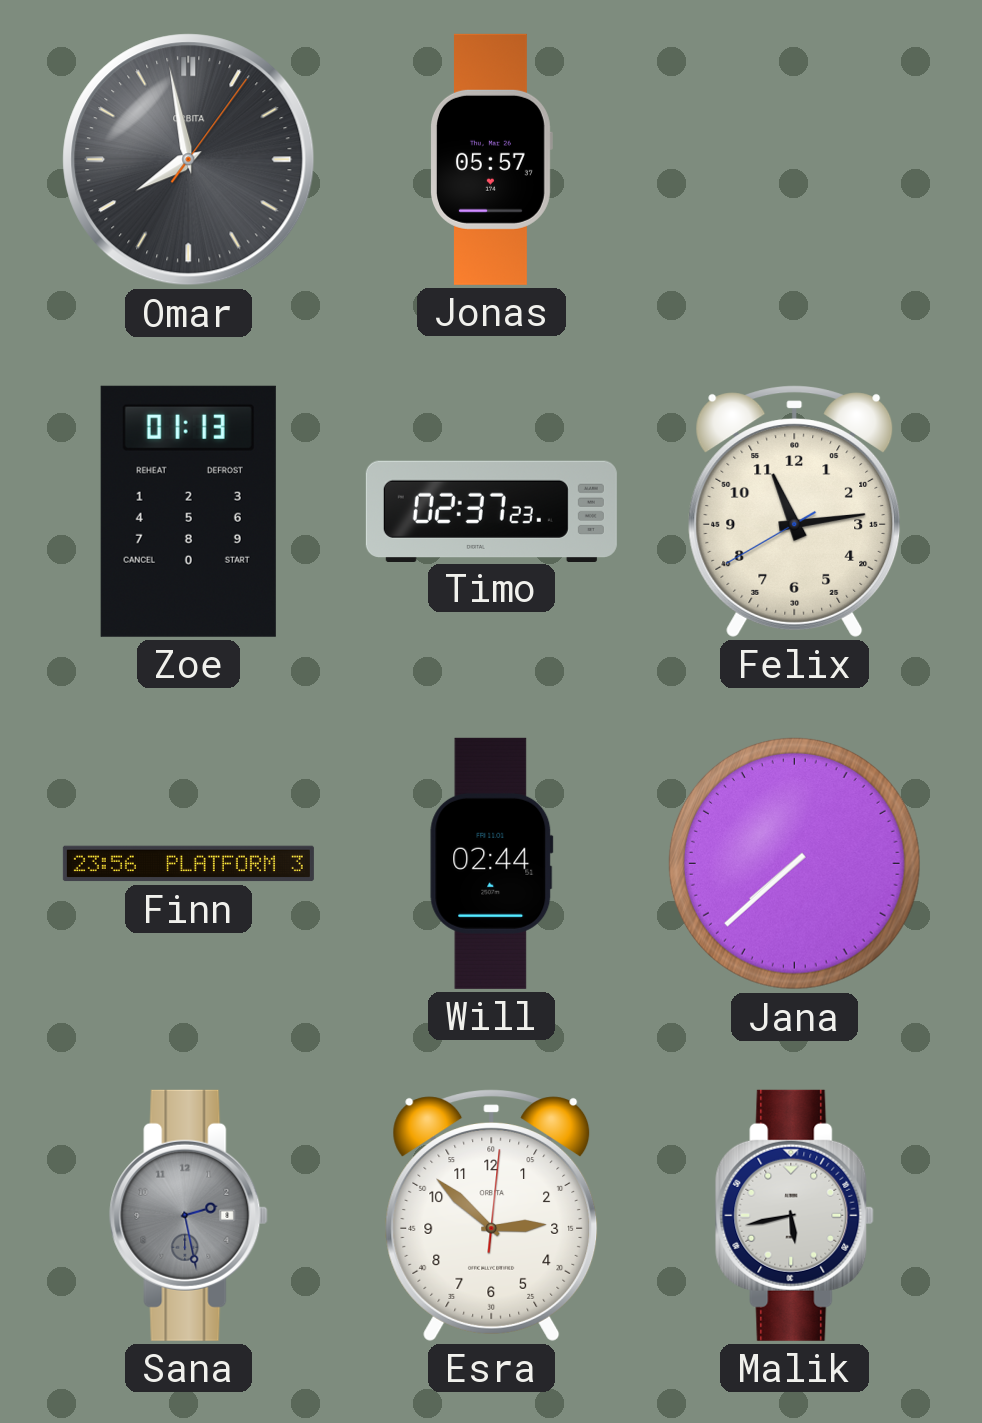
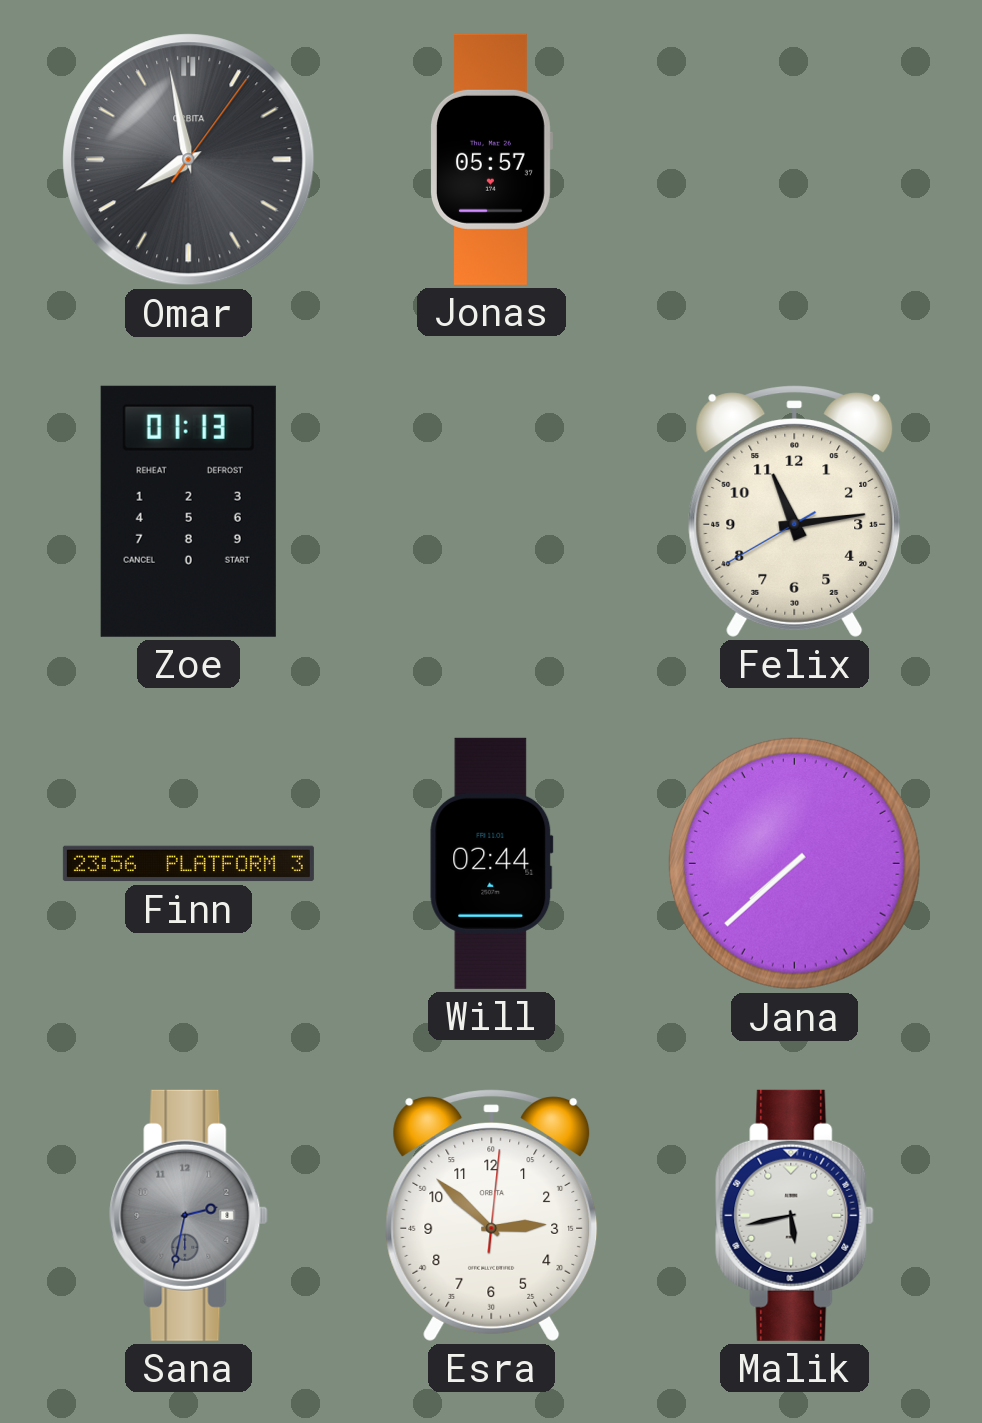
Timo: 02:37 -> none
Sana: 2:28 -> 2:32
